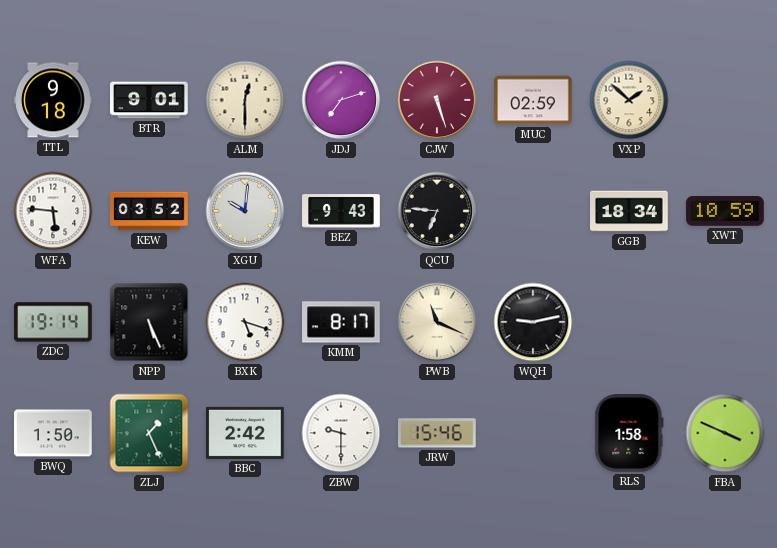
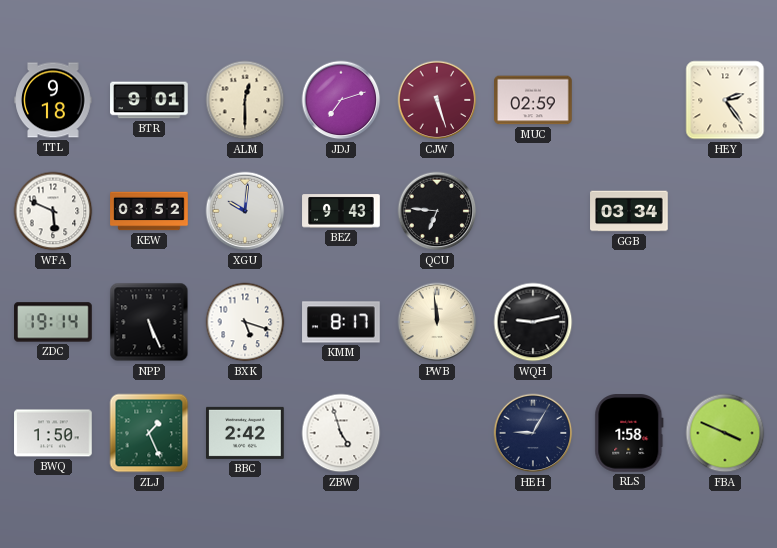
VXP: 1:52 -> none
HEY: none -> 2:24
WFA: 5:46 -> 5:49
GGB: 18:34 -> 03:34
XWT: 10:59 -> none
PWB: 11:19 -> 11:59
ZBW: 9:30 -> 4:57
JRW: 15:46 -> none
HEH: none -> 9:05
